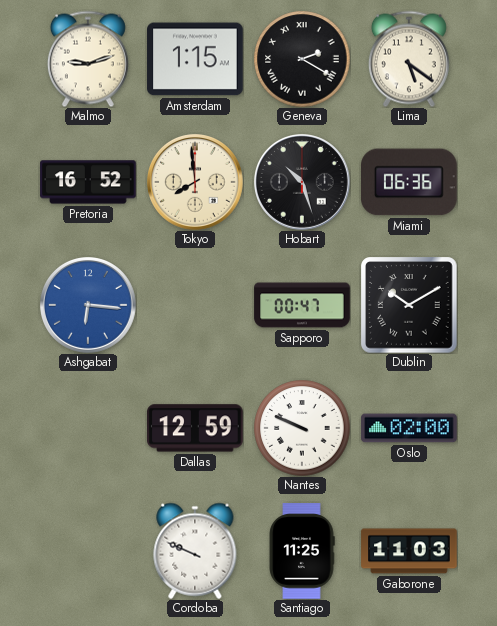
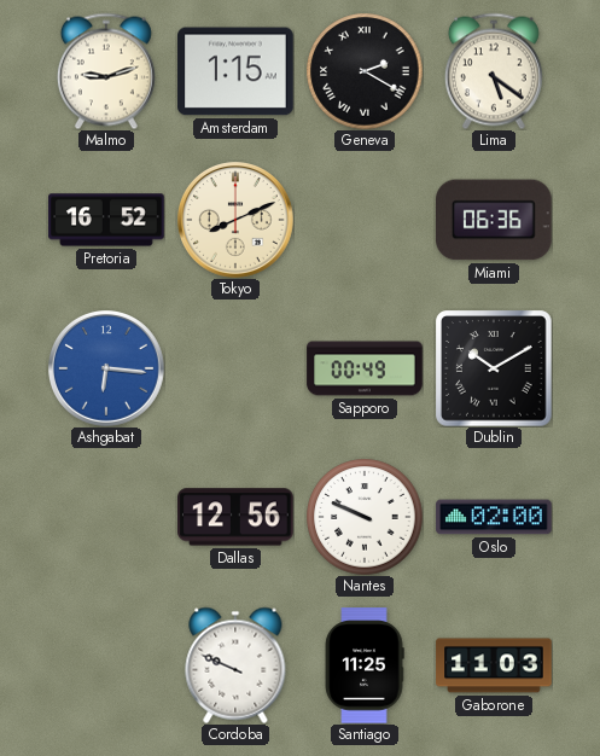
Tokyo: 7:59 -> 8:11
Hobart: 10:27 -> none
Sapporo: 00:47 -> 00:49
Dallas: 12:59 -> 12:56
